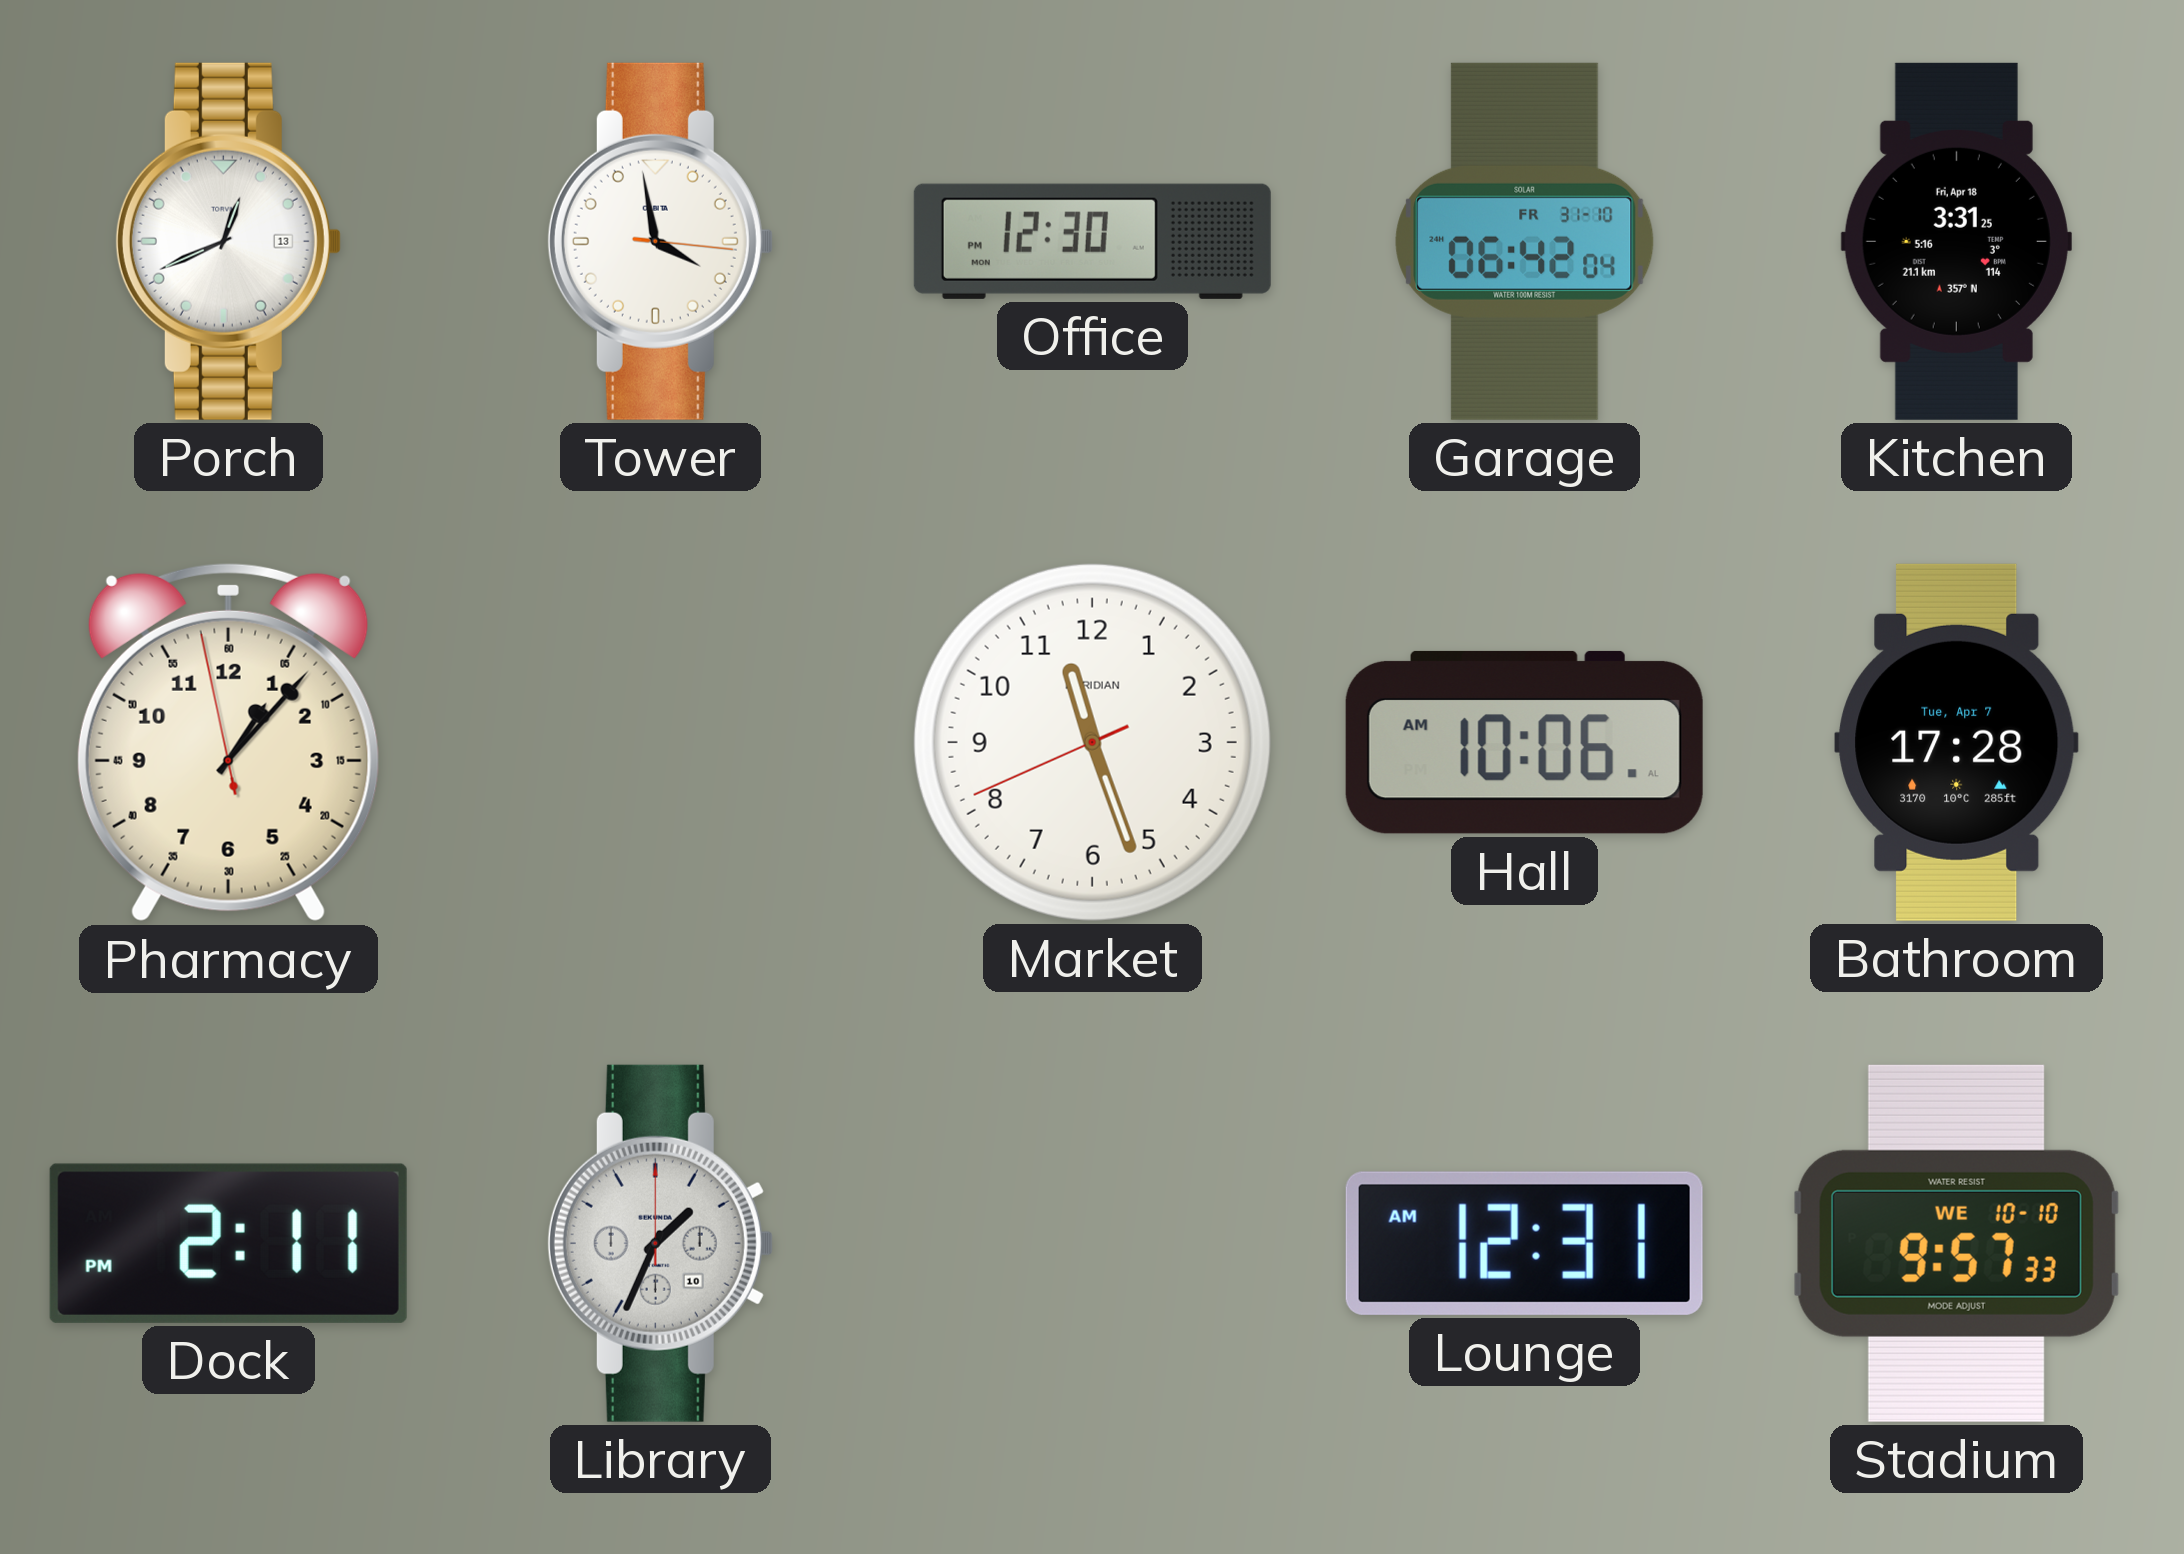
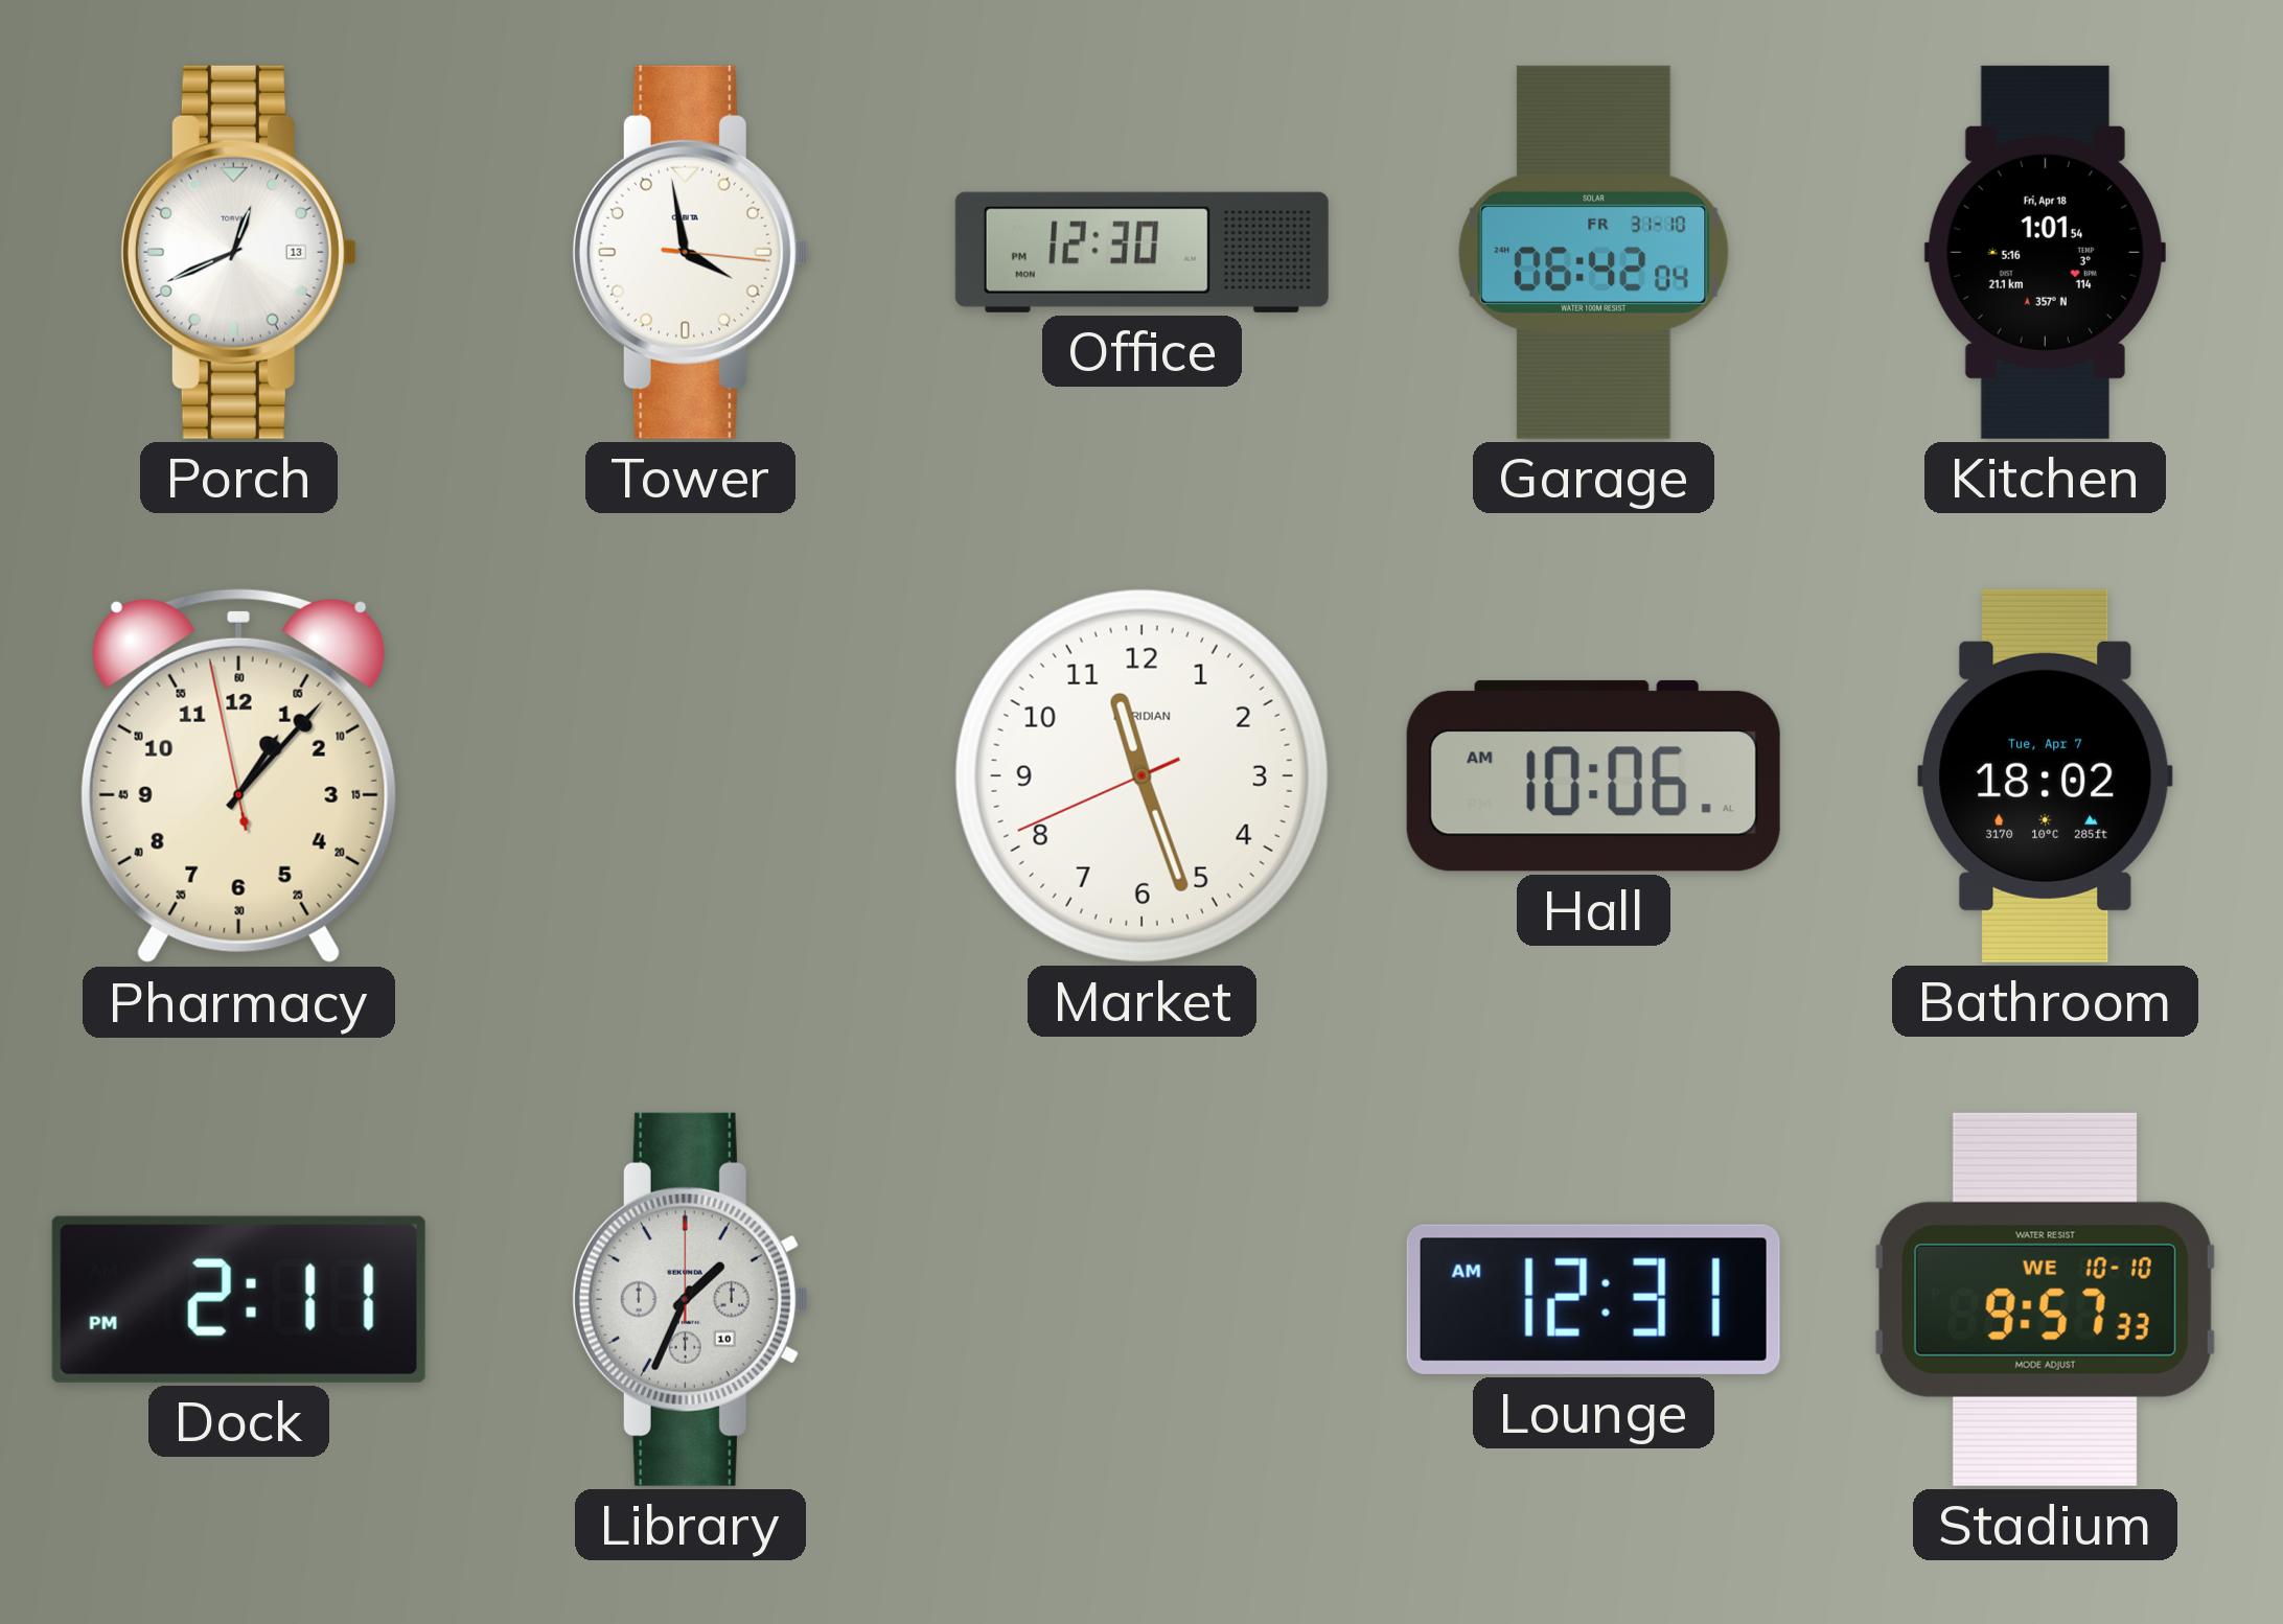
Kitchen: 3:31 -> 1:01
Bathroom: 17:28 -> 18:02
